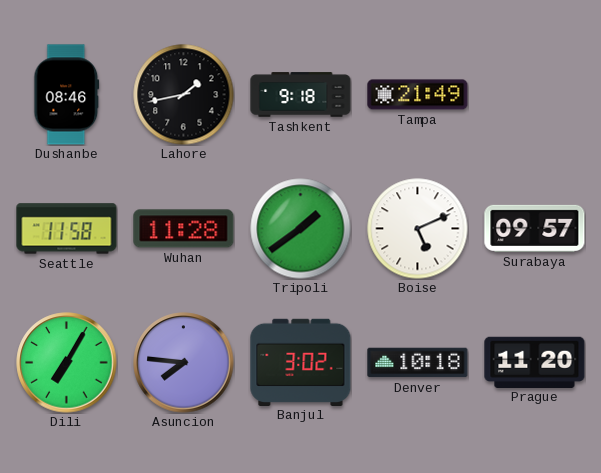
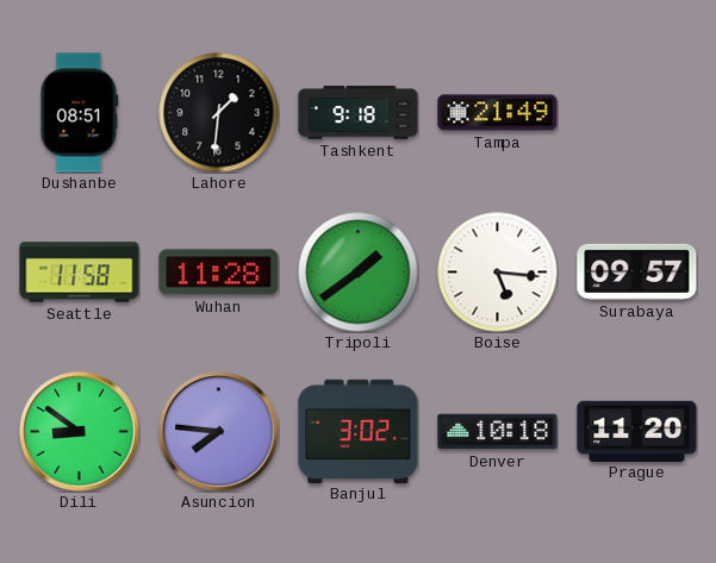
Dushanbe: 08:46 -> 08:51
Lahore: 1:43 -> 1:31
Boise: 5:11 -> 5:16
Dili: 7:05 -> 8:51
